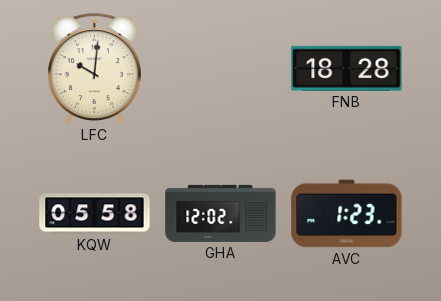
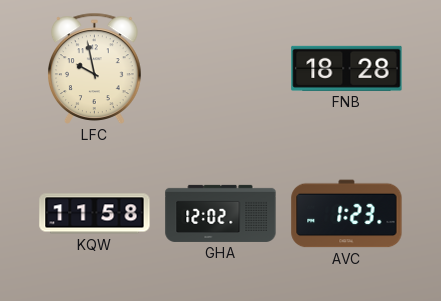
LFC: 10:01 -> 9:58
KQW: 05:58 -> 11:58
